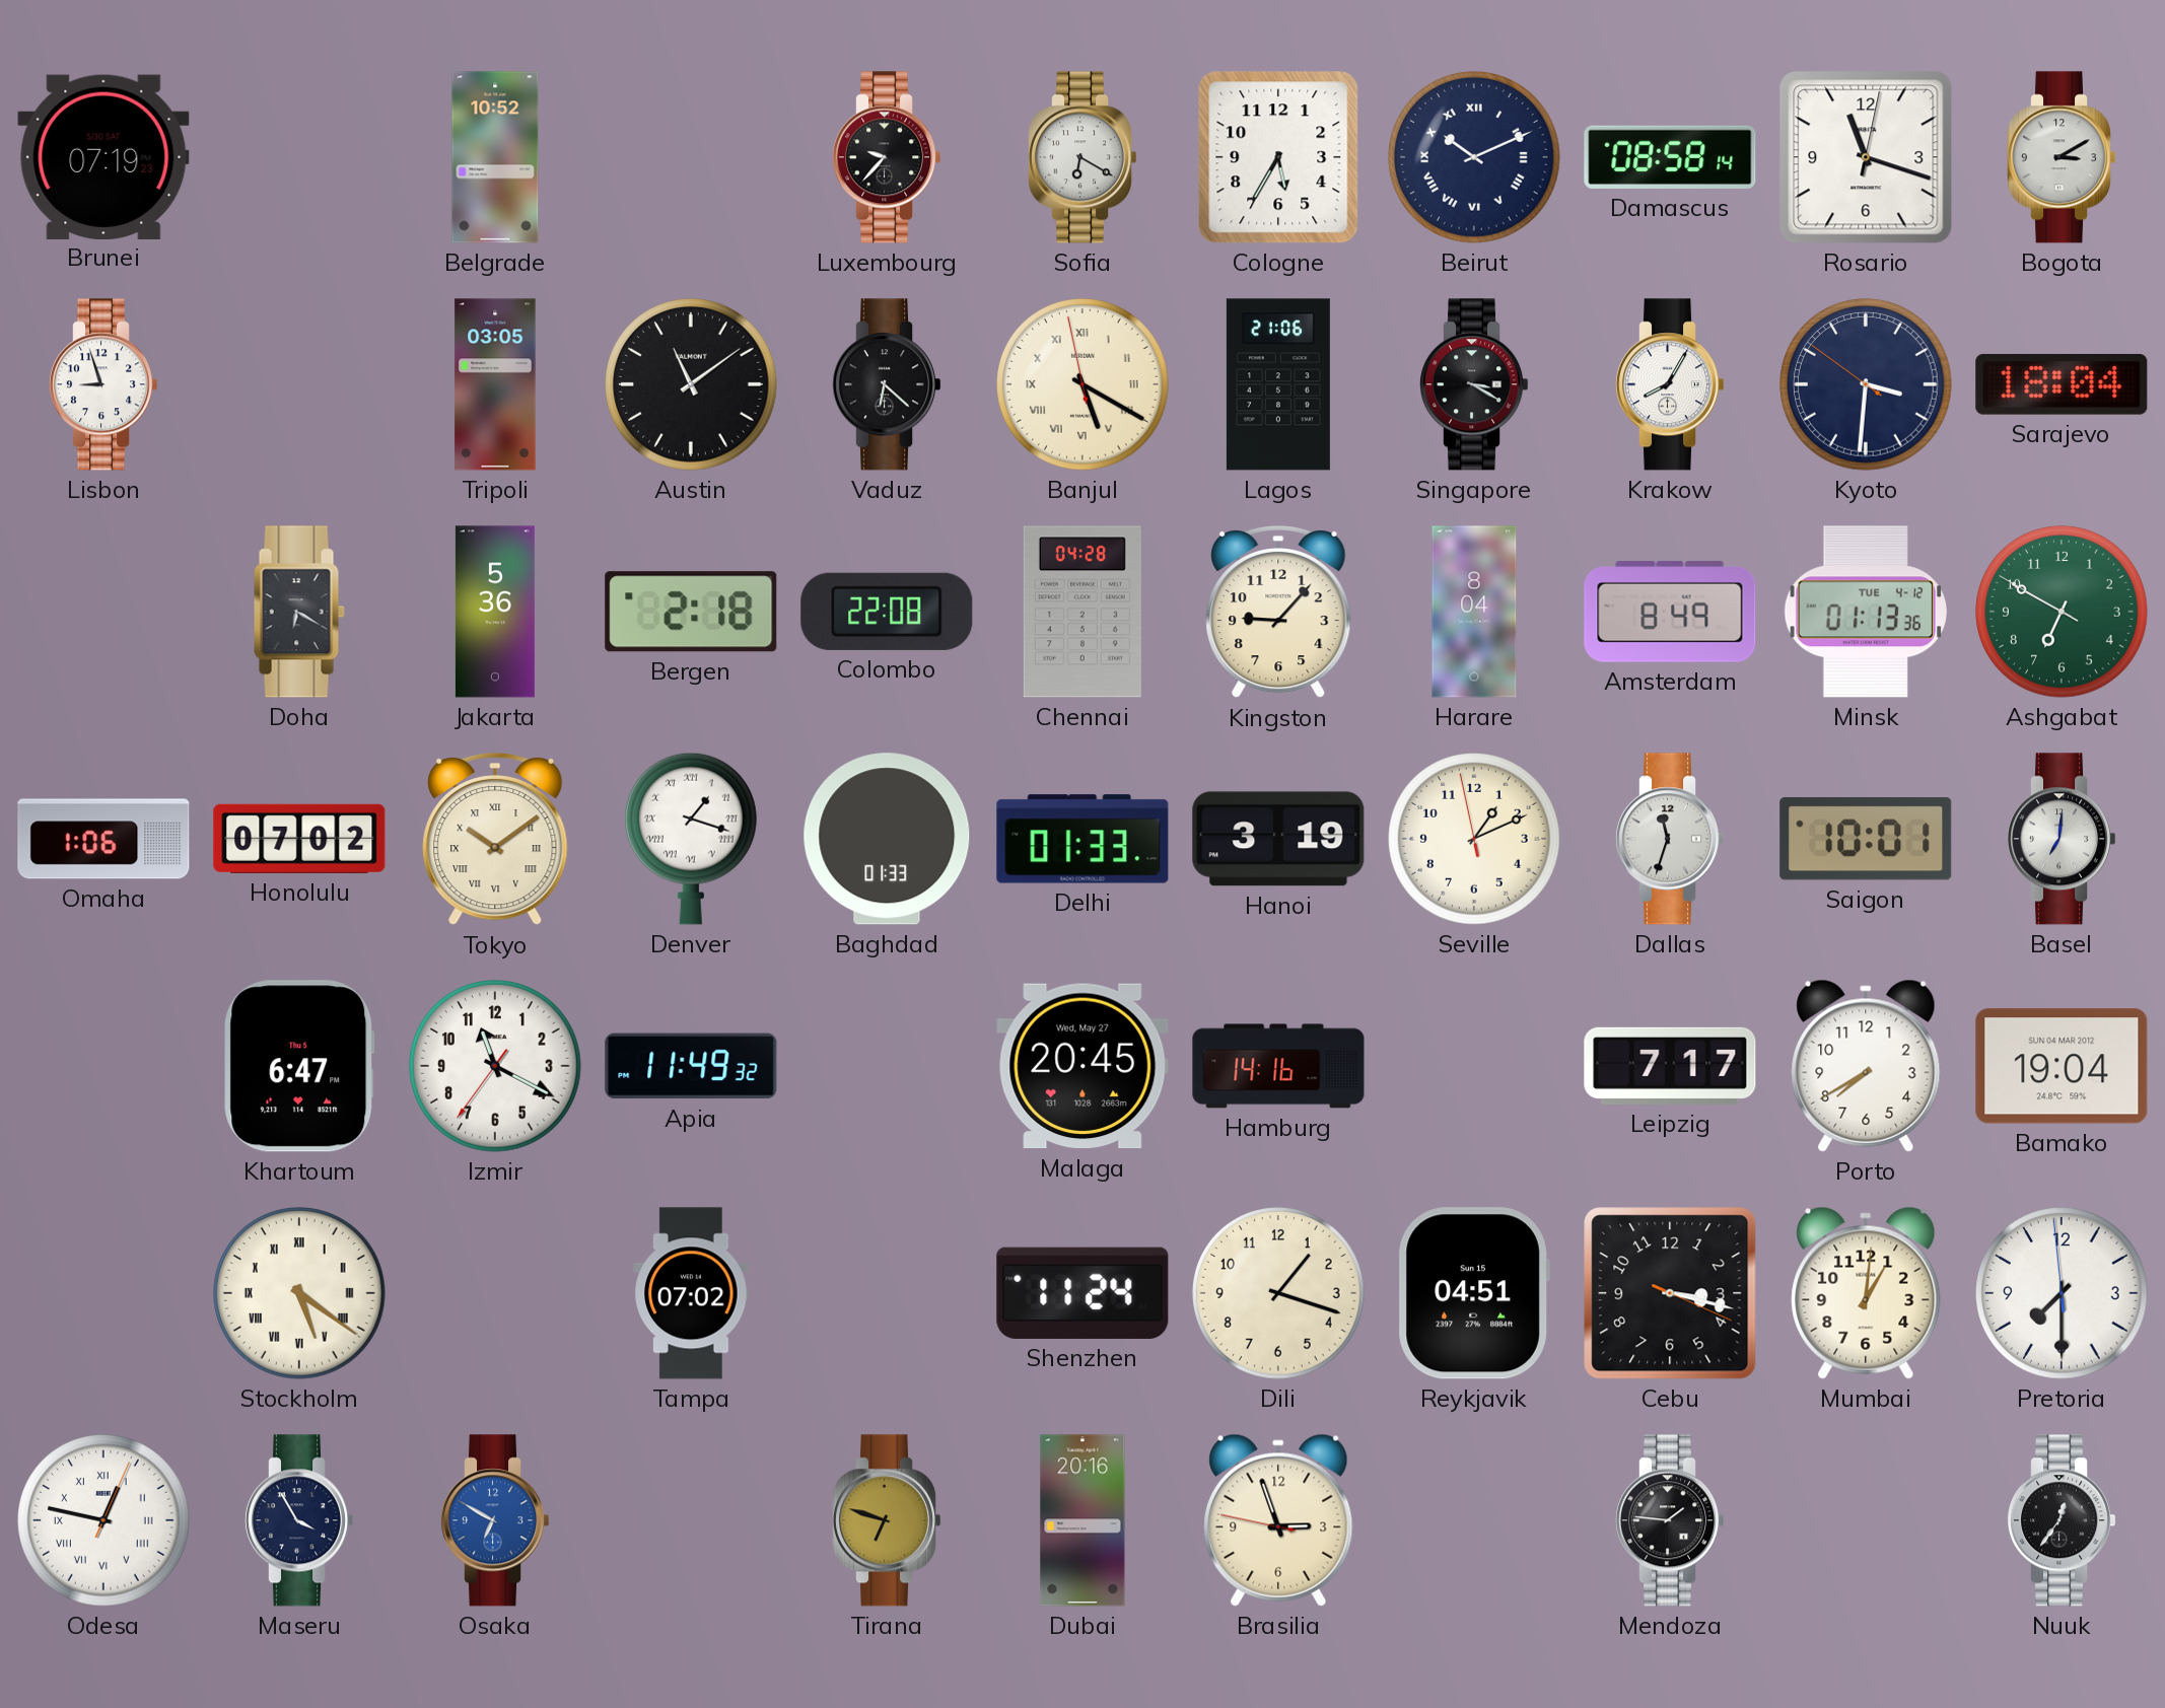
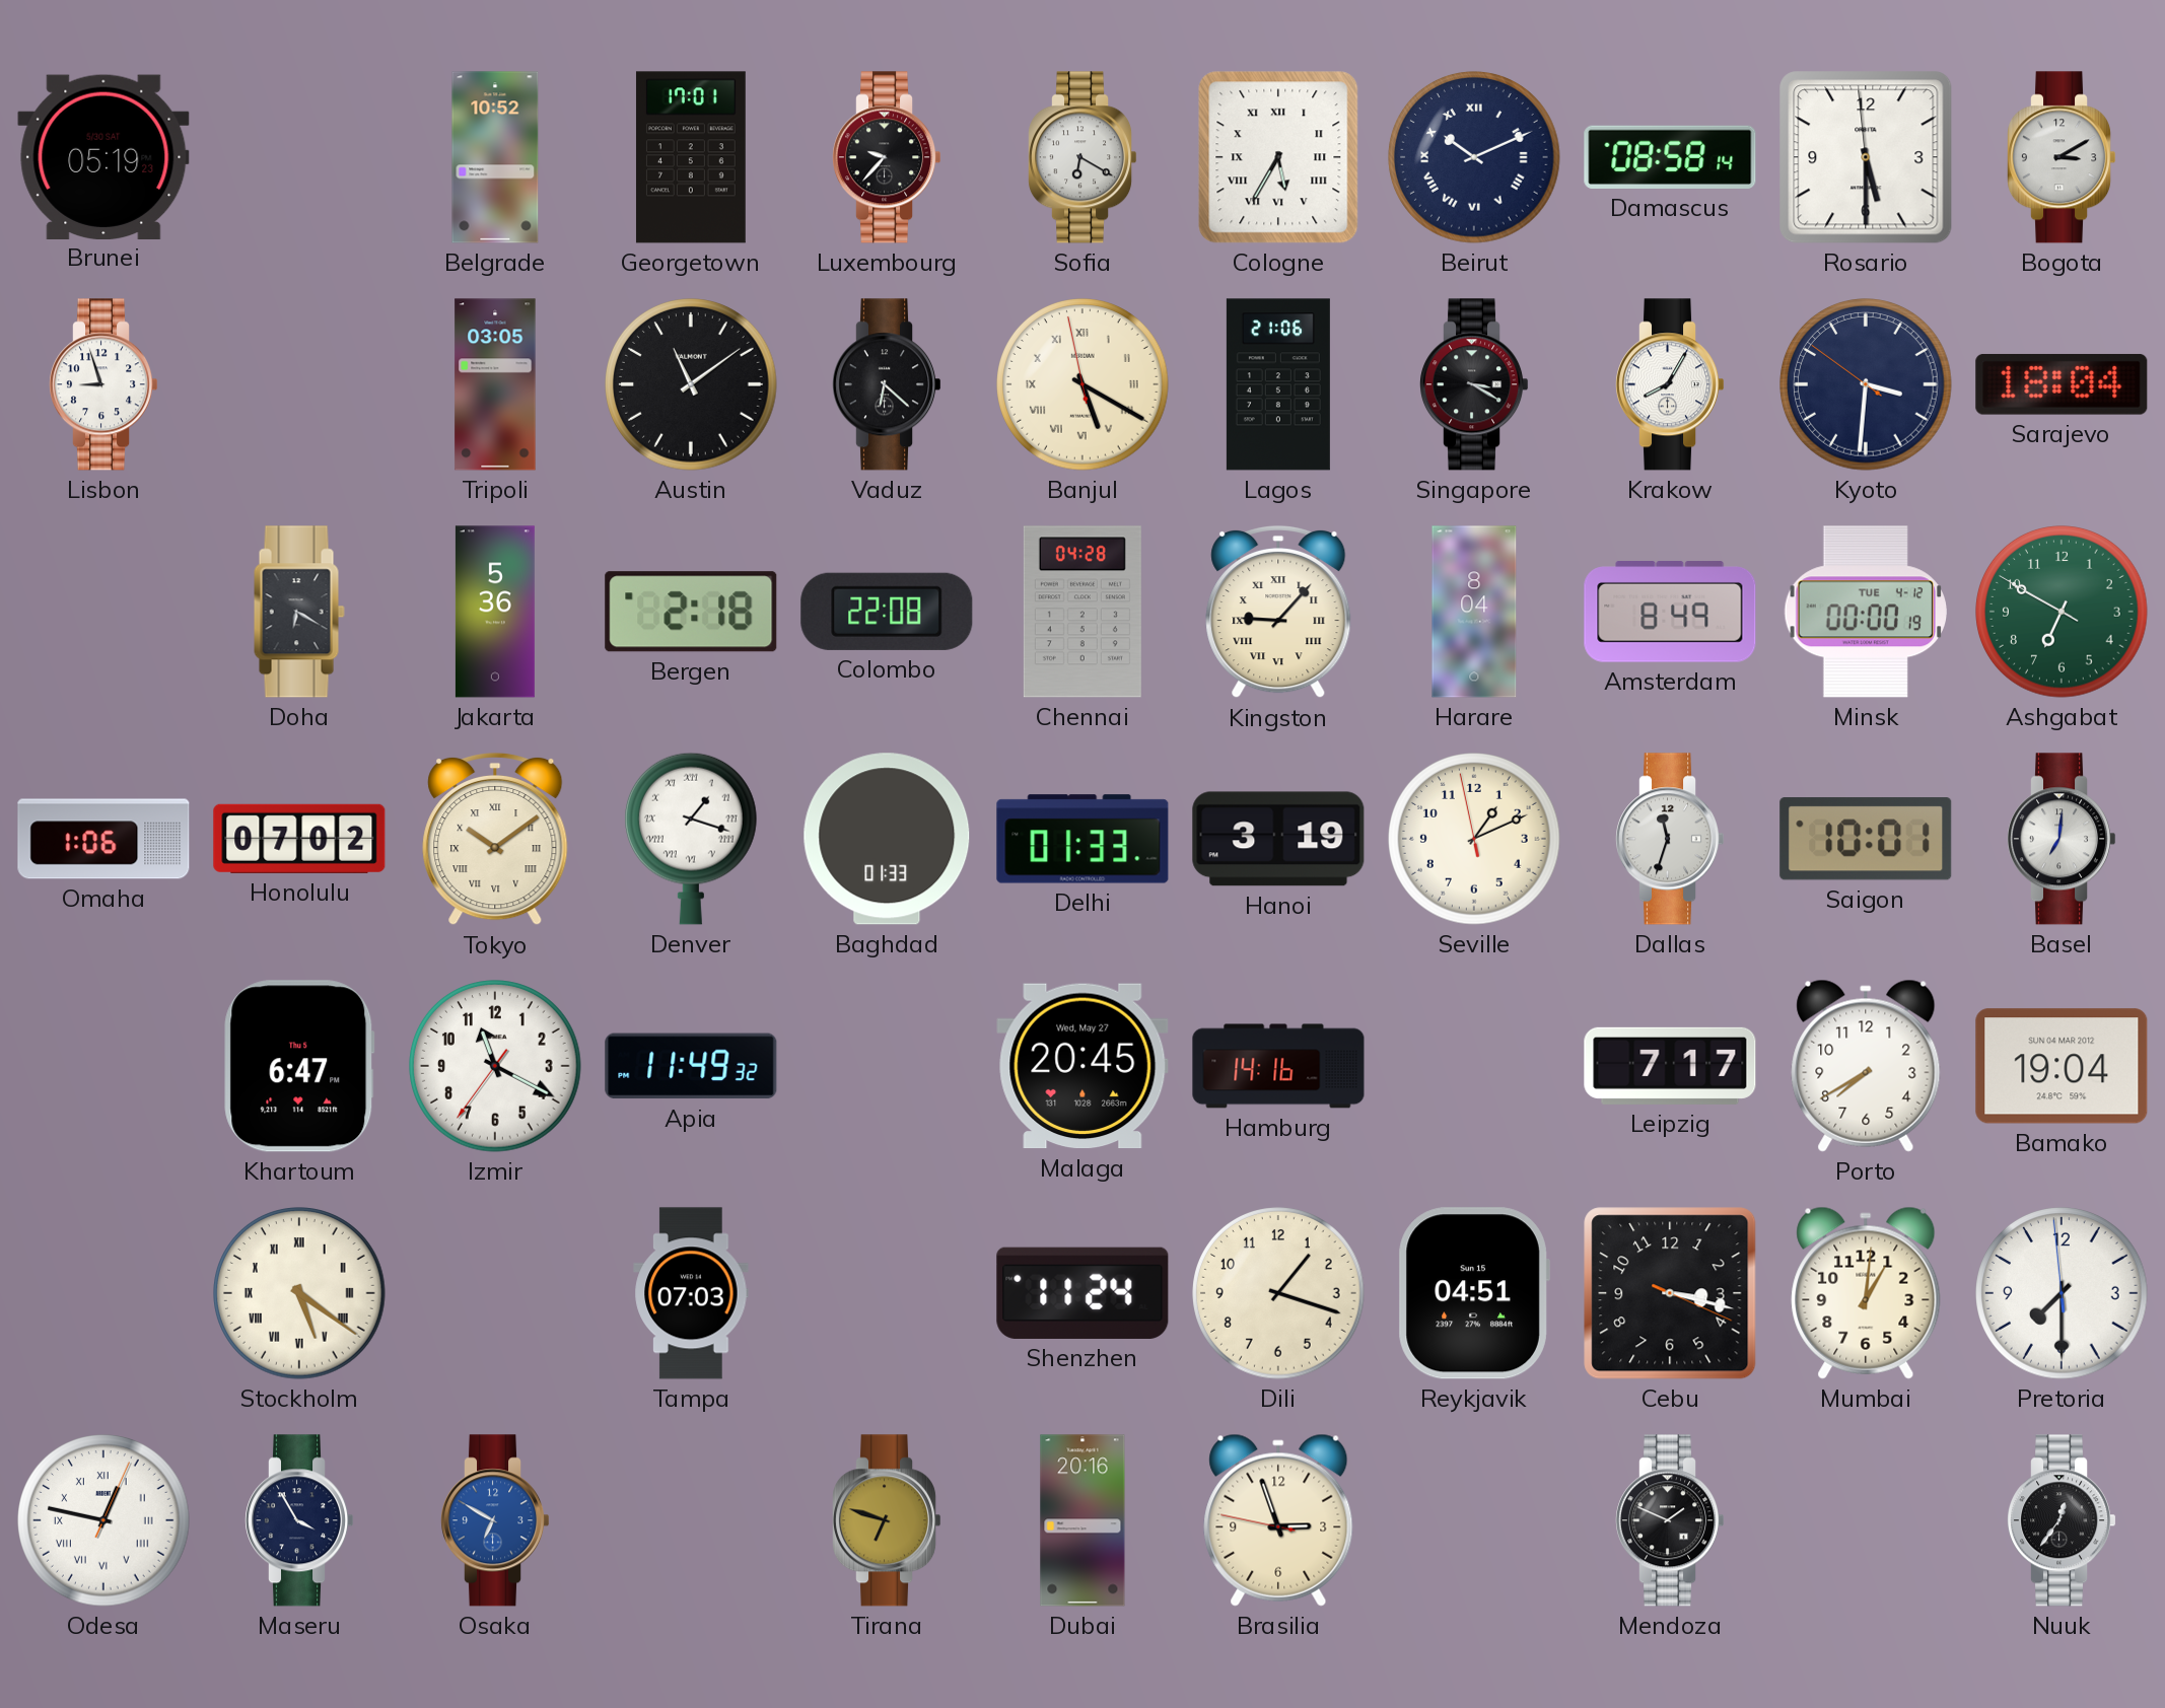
Brunei: 07:19 -> 05:19
Georgetown: none -> 17:01
Cologne numerals: Arabic -> Roman
Rosario: 11:18 -> 5:29
Kingston numerals: Arabic -> Roman
Minsk: 01:13 -> 00:00
Tampa: 07:02 -> 07:03
Mendoza: 1:46 -> 1:49
